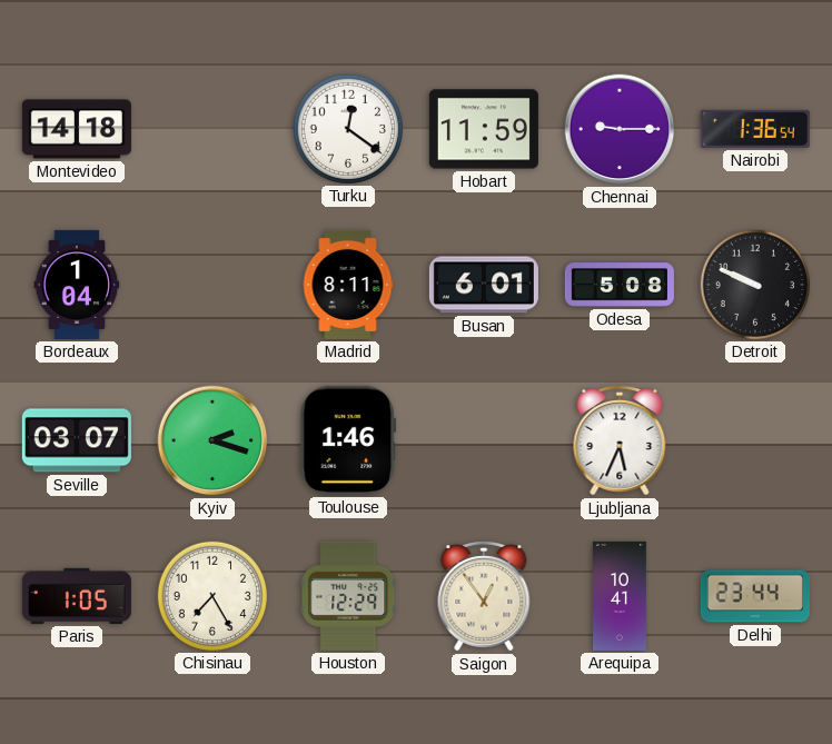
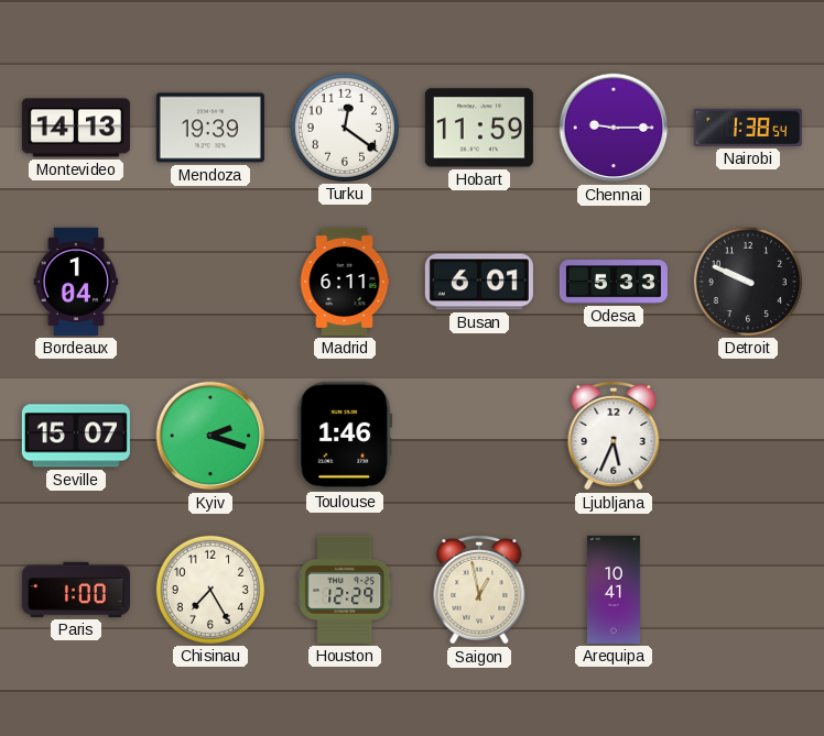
Montevideo: 14:18 -> 14:13
Mendoza: none -> 19:39
Nairobi: 1:36 -> 1:38
Madrid: 8:11 -> 6:11
Odesa: 5:08 -> 5:33
Seville: 03:07 -> 15:07
Paris: 1:05 -> 1:00
Saigon: 12:54 -> 12:58
Delhi: 23:44 -> none
